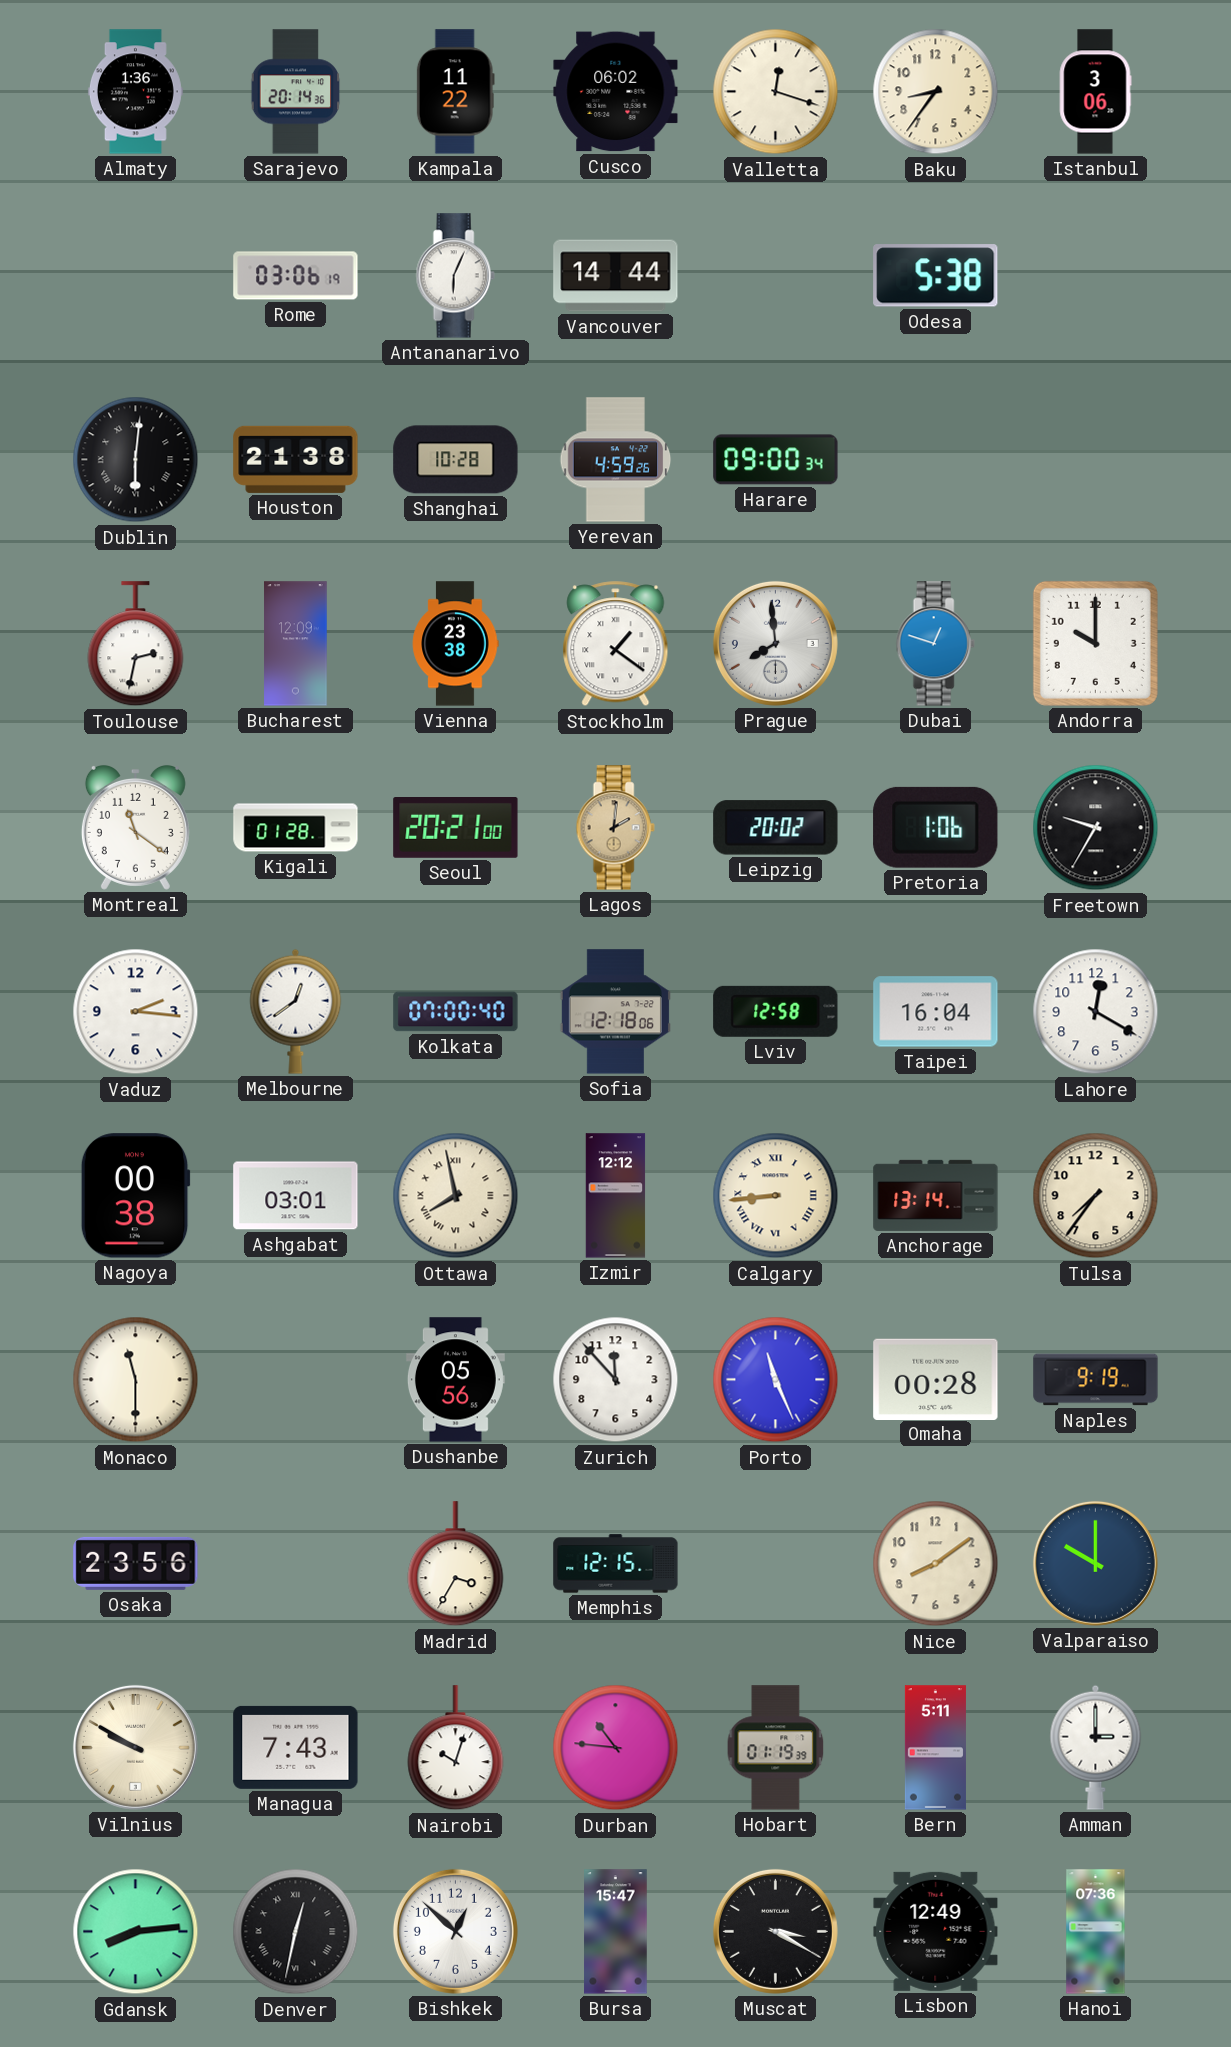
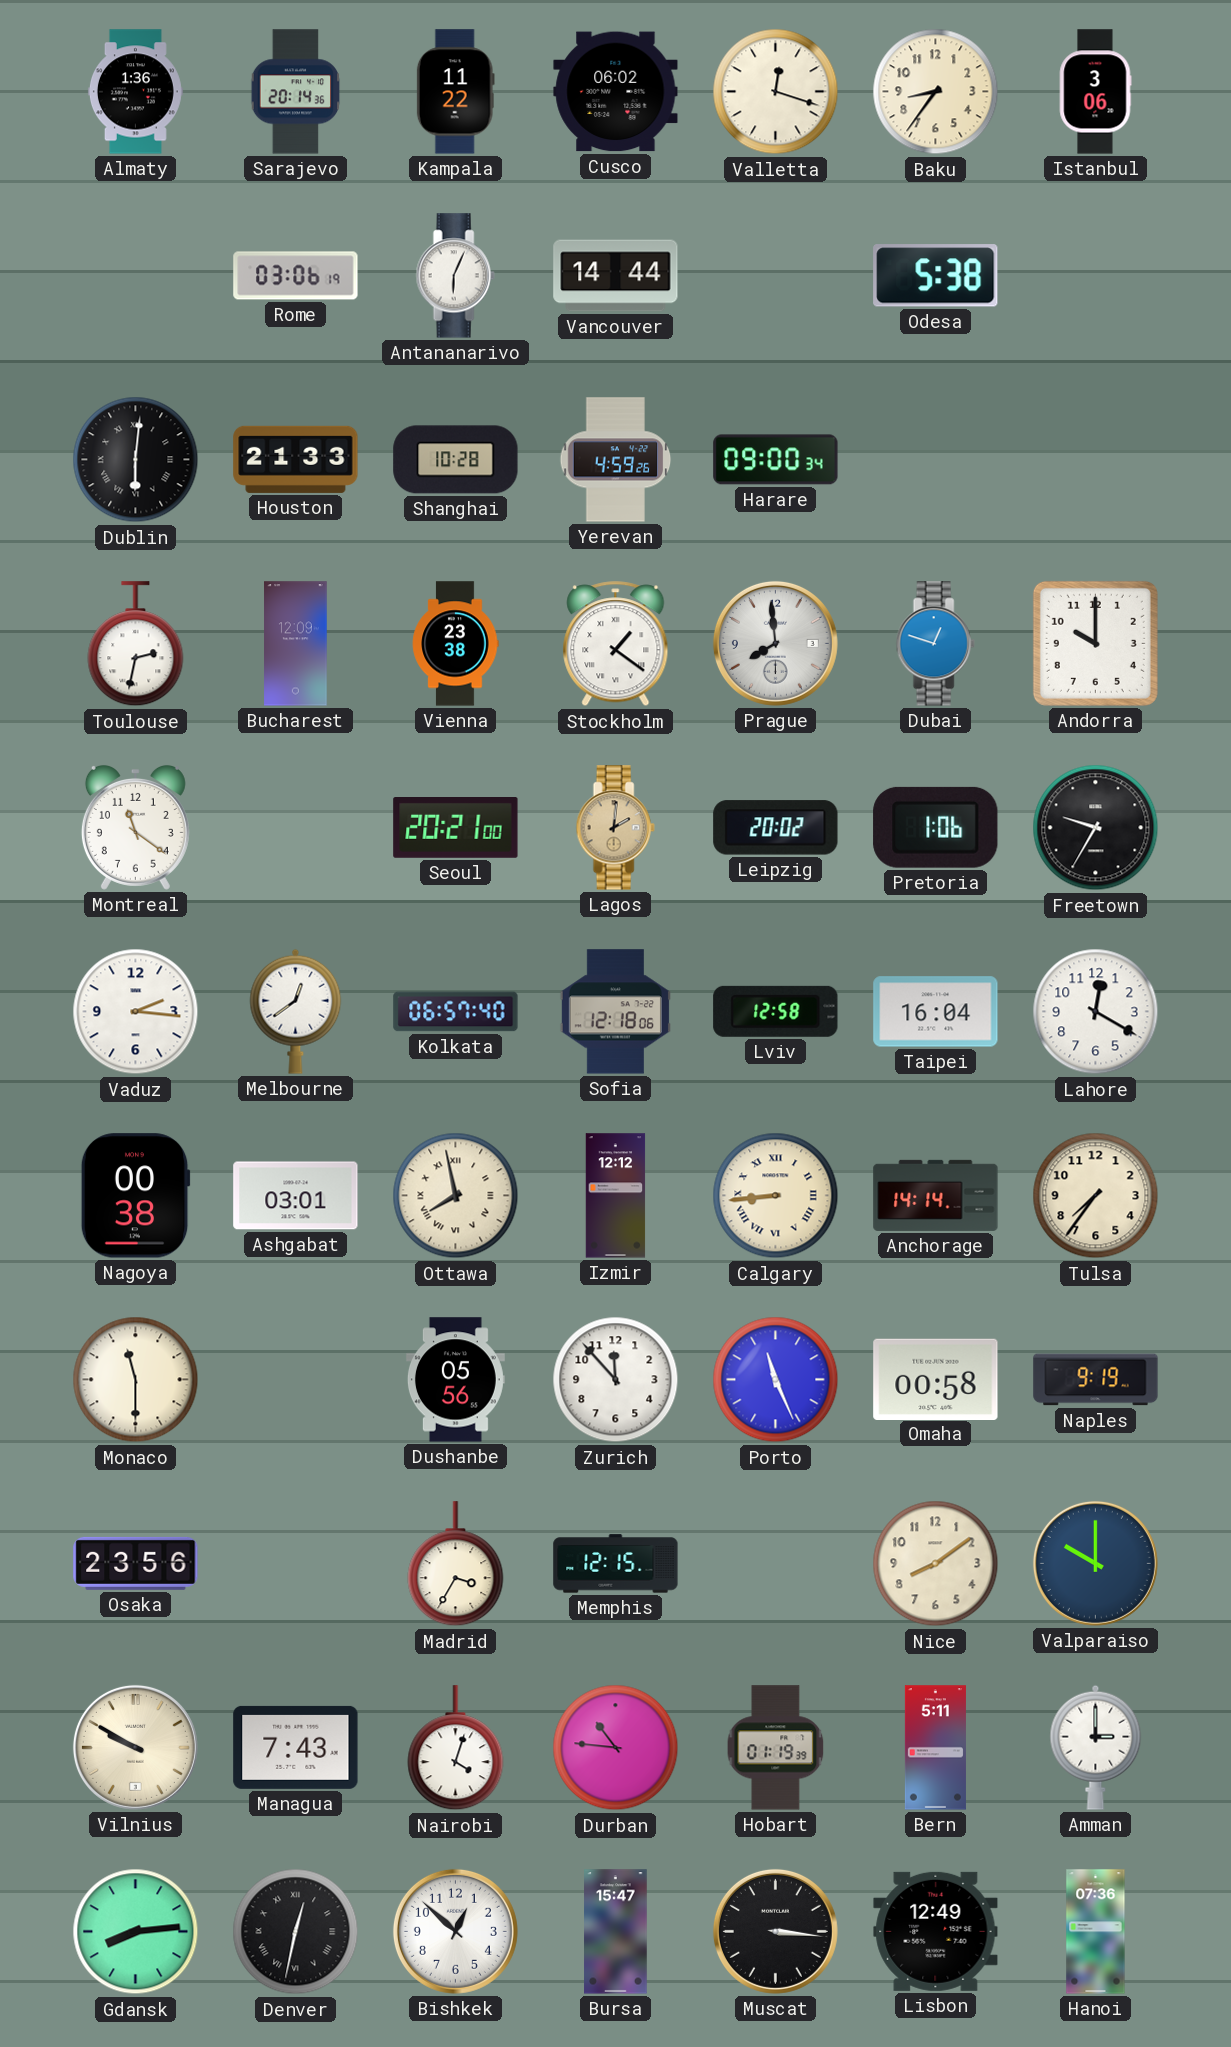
Houston: 21:38 -> 21:33
Kigali: 01:28 -> none
Kolkata: 07:00 -> 06:57
Anchorage: 13:14 -> 14:14
Omaha: 00:28 -> 00:58
Nairobi: 10:03 -> 4:03
Muscat: 3:20 -> 3:16
